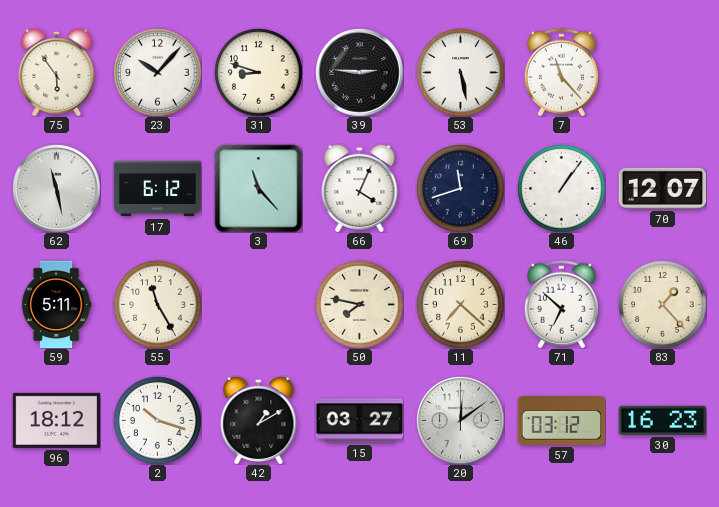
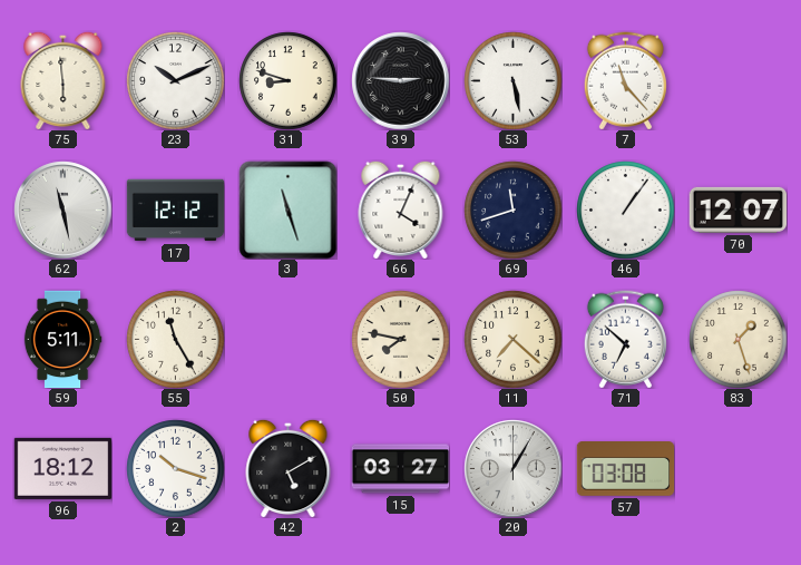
75: 5:54 -> 5:59
23: 10:07 -> 10:11
17: 6:12 -> 12:12
3: 11:23 -> 11:27
83: 1:23 -> 1:27
42: 1:10 -> 5:10
20: 12:09 -> 1:05
57: 03:12 -> 03:08
30: 16:23 -> none
